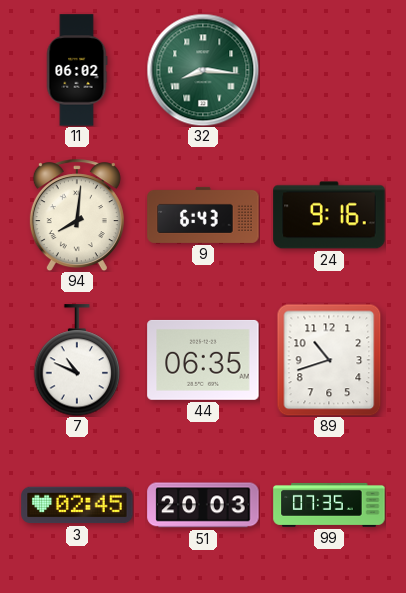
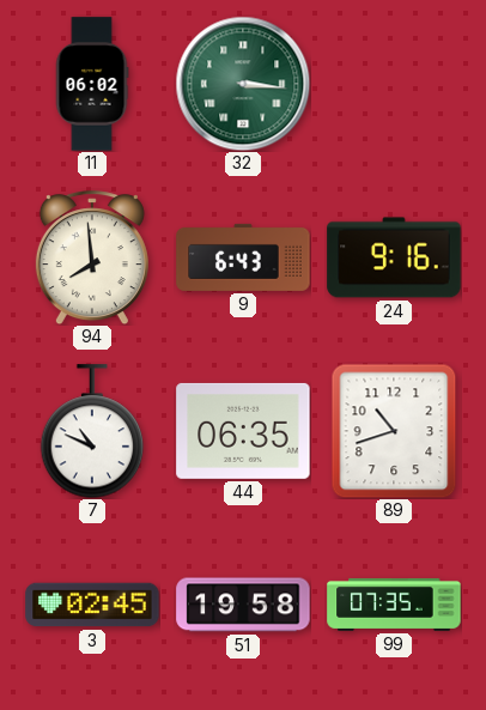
32: 8:16 -> 3:16
94: 8:01 -> 7:59
51: 20:03 -> 19:58
